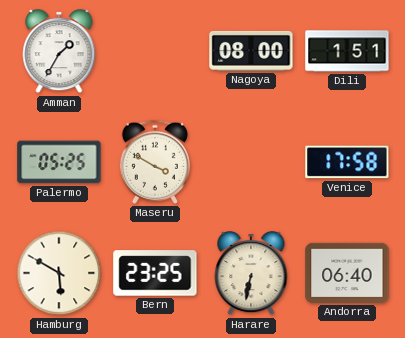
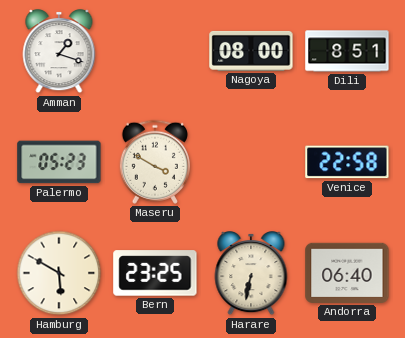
Amman: 1:35 -> 1:18
Dili: 1:51 -> 8:51
Palermo: 05:25 -> 05:23
Venice: 17:58 -> 22:58
